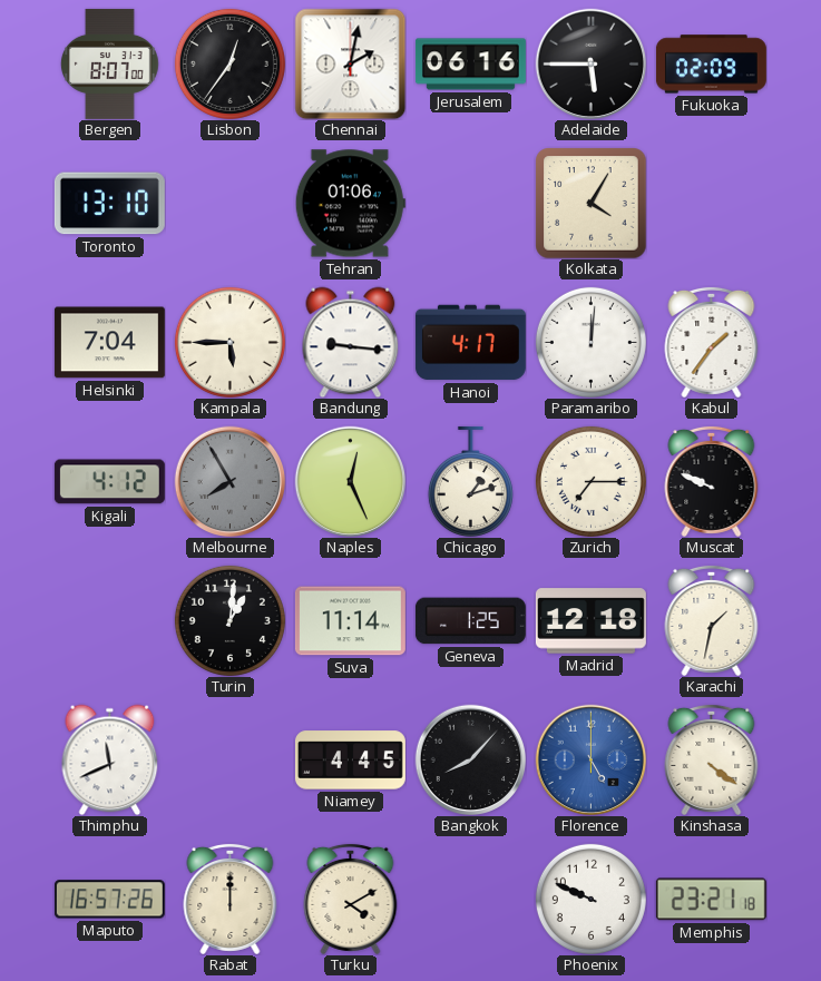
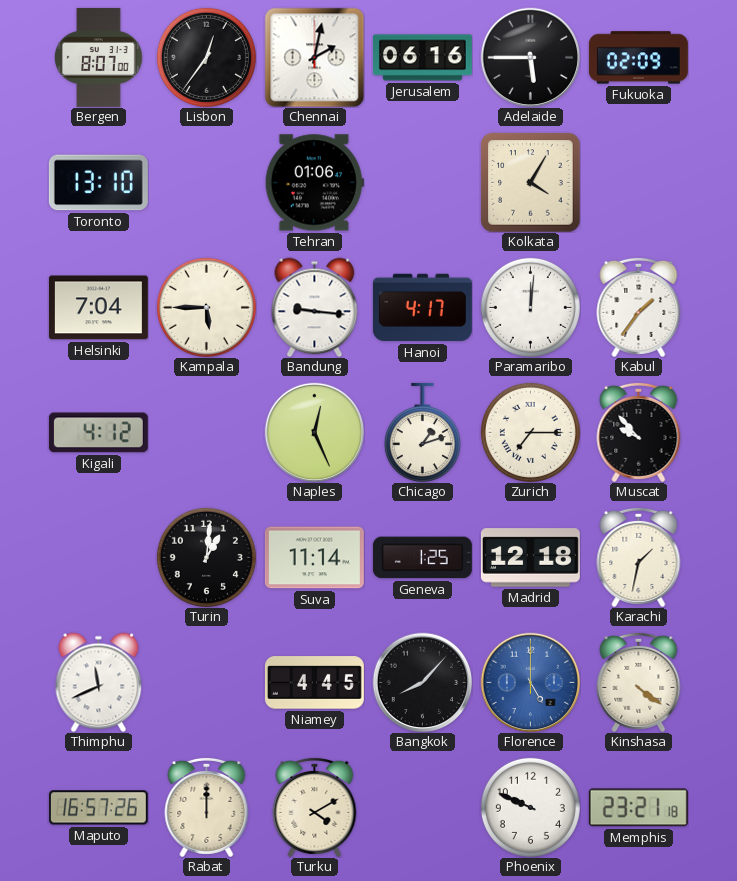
Melbourne: 7:55 -> none
Muscat: 9:49 -> 9:53
